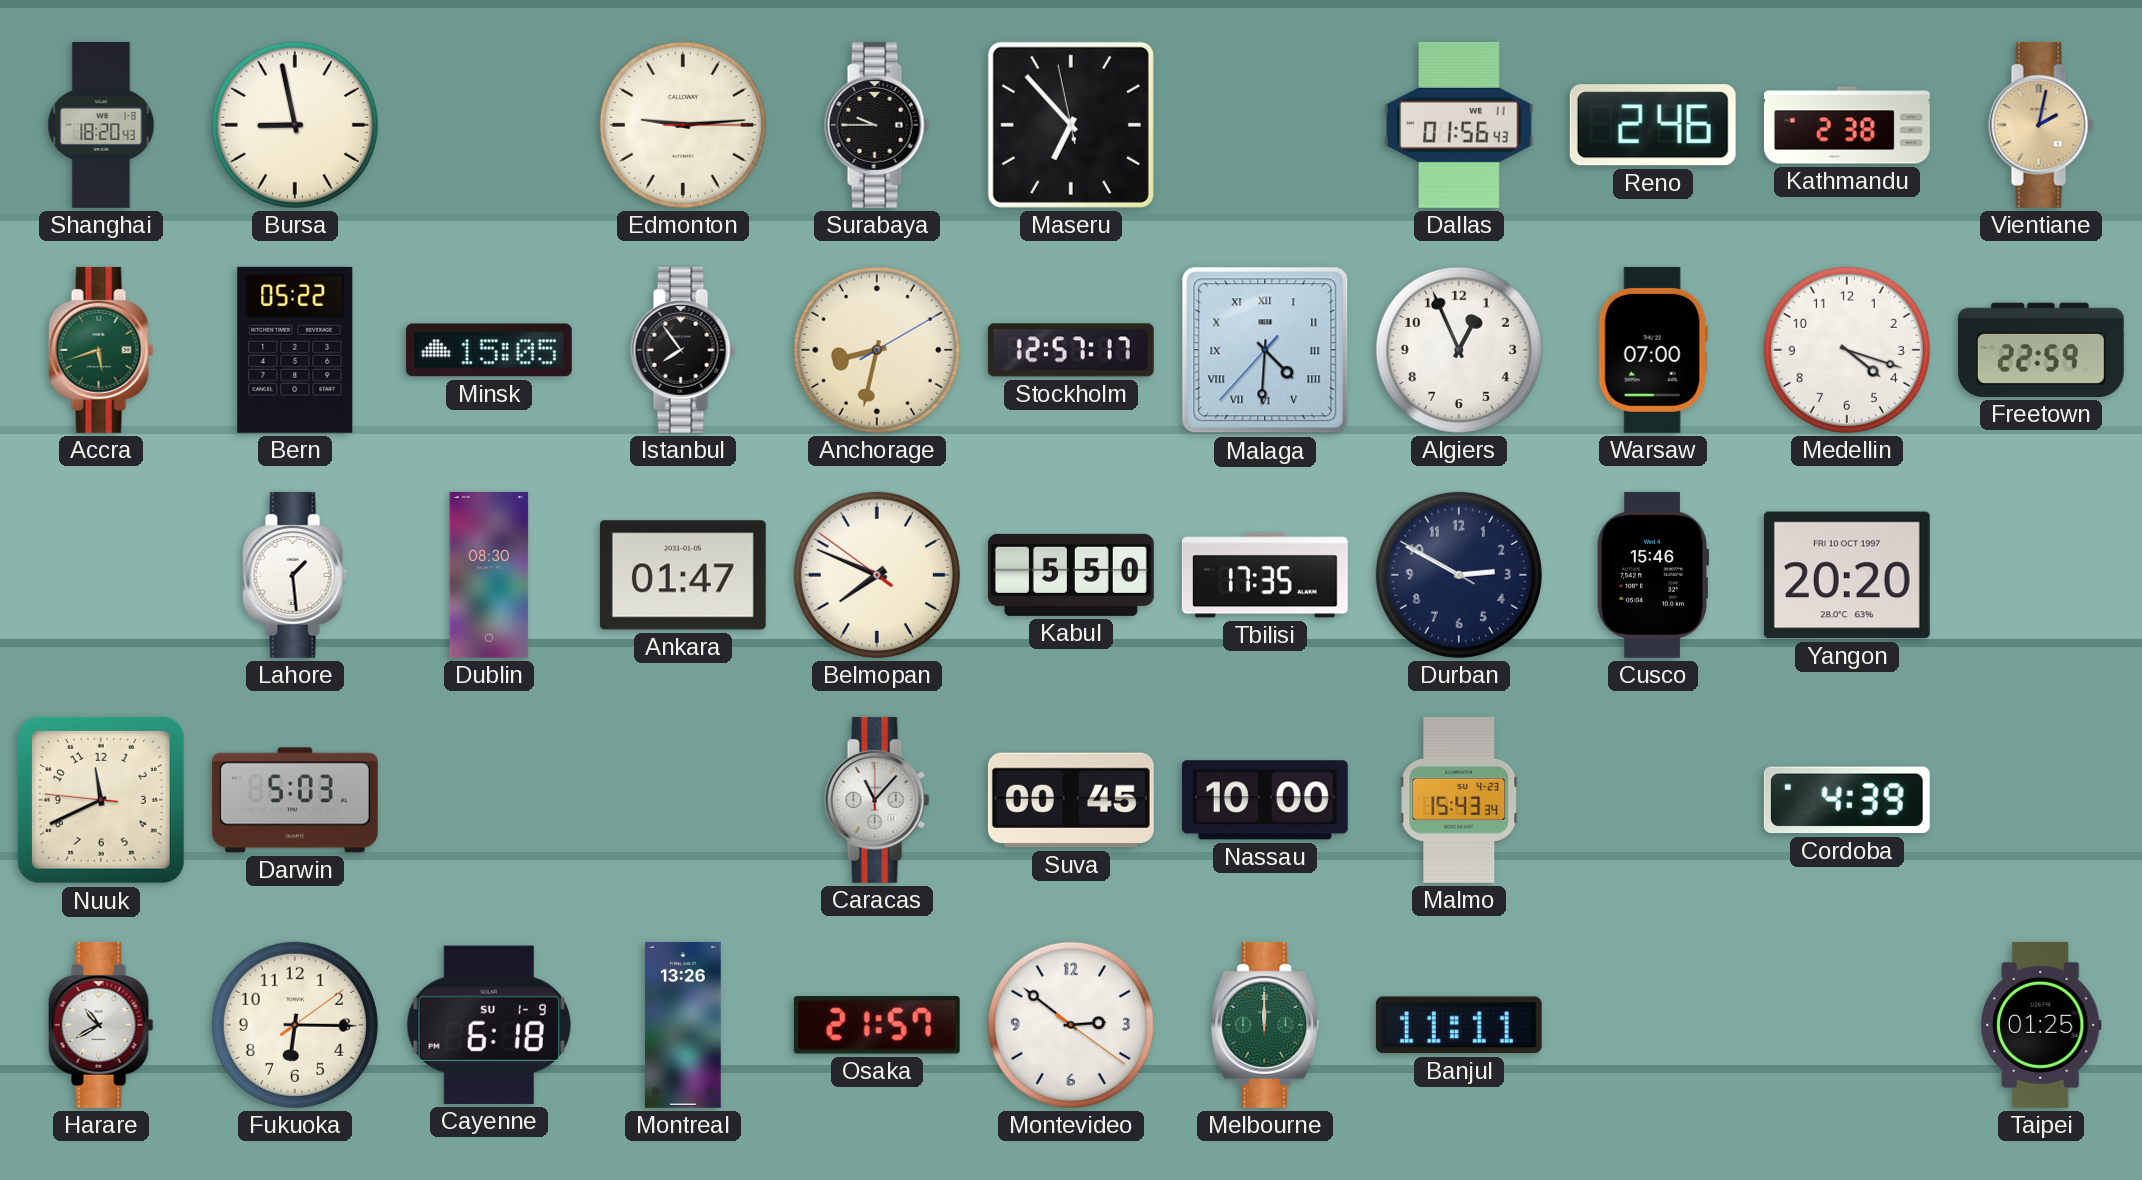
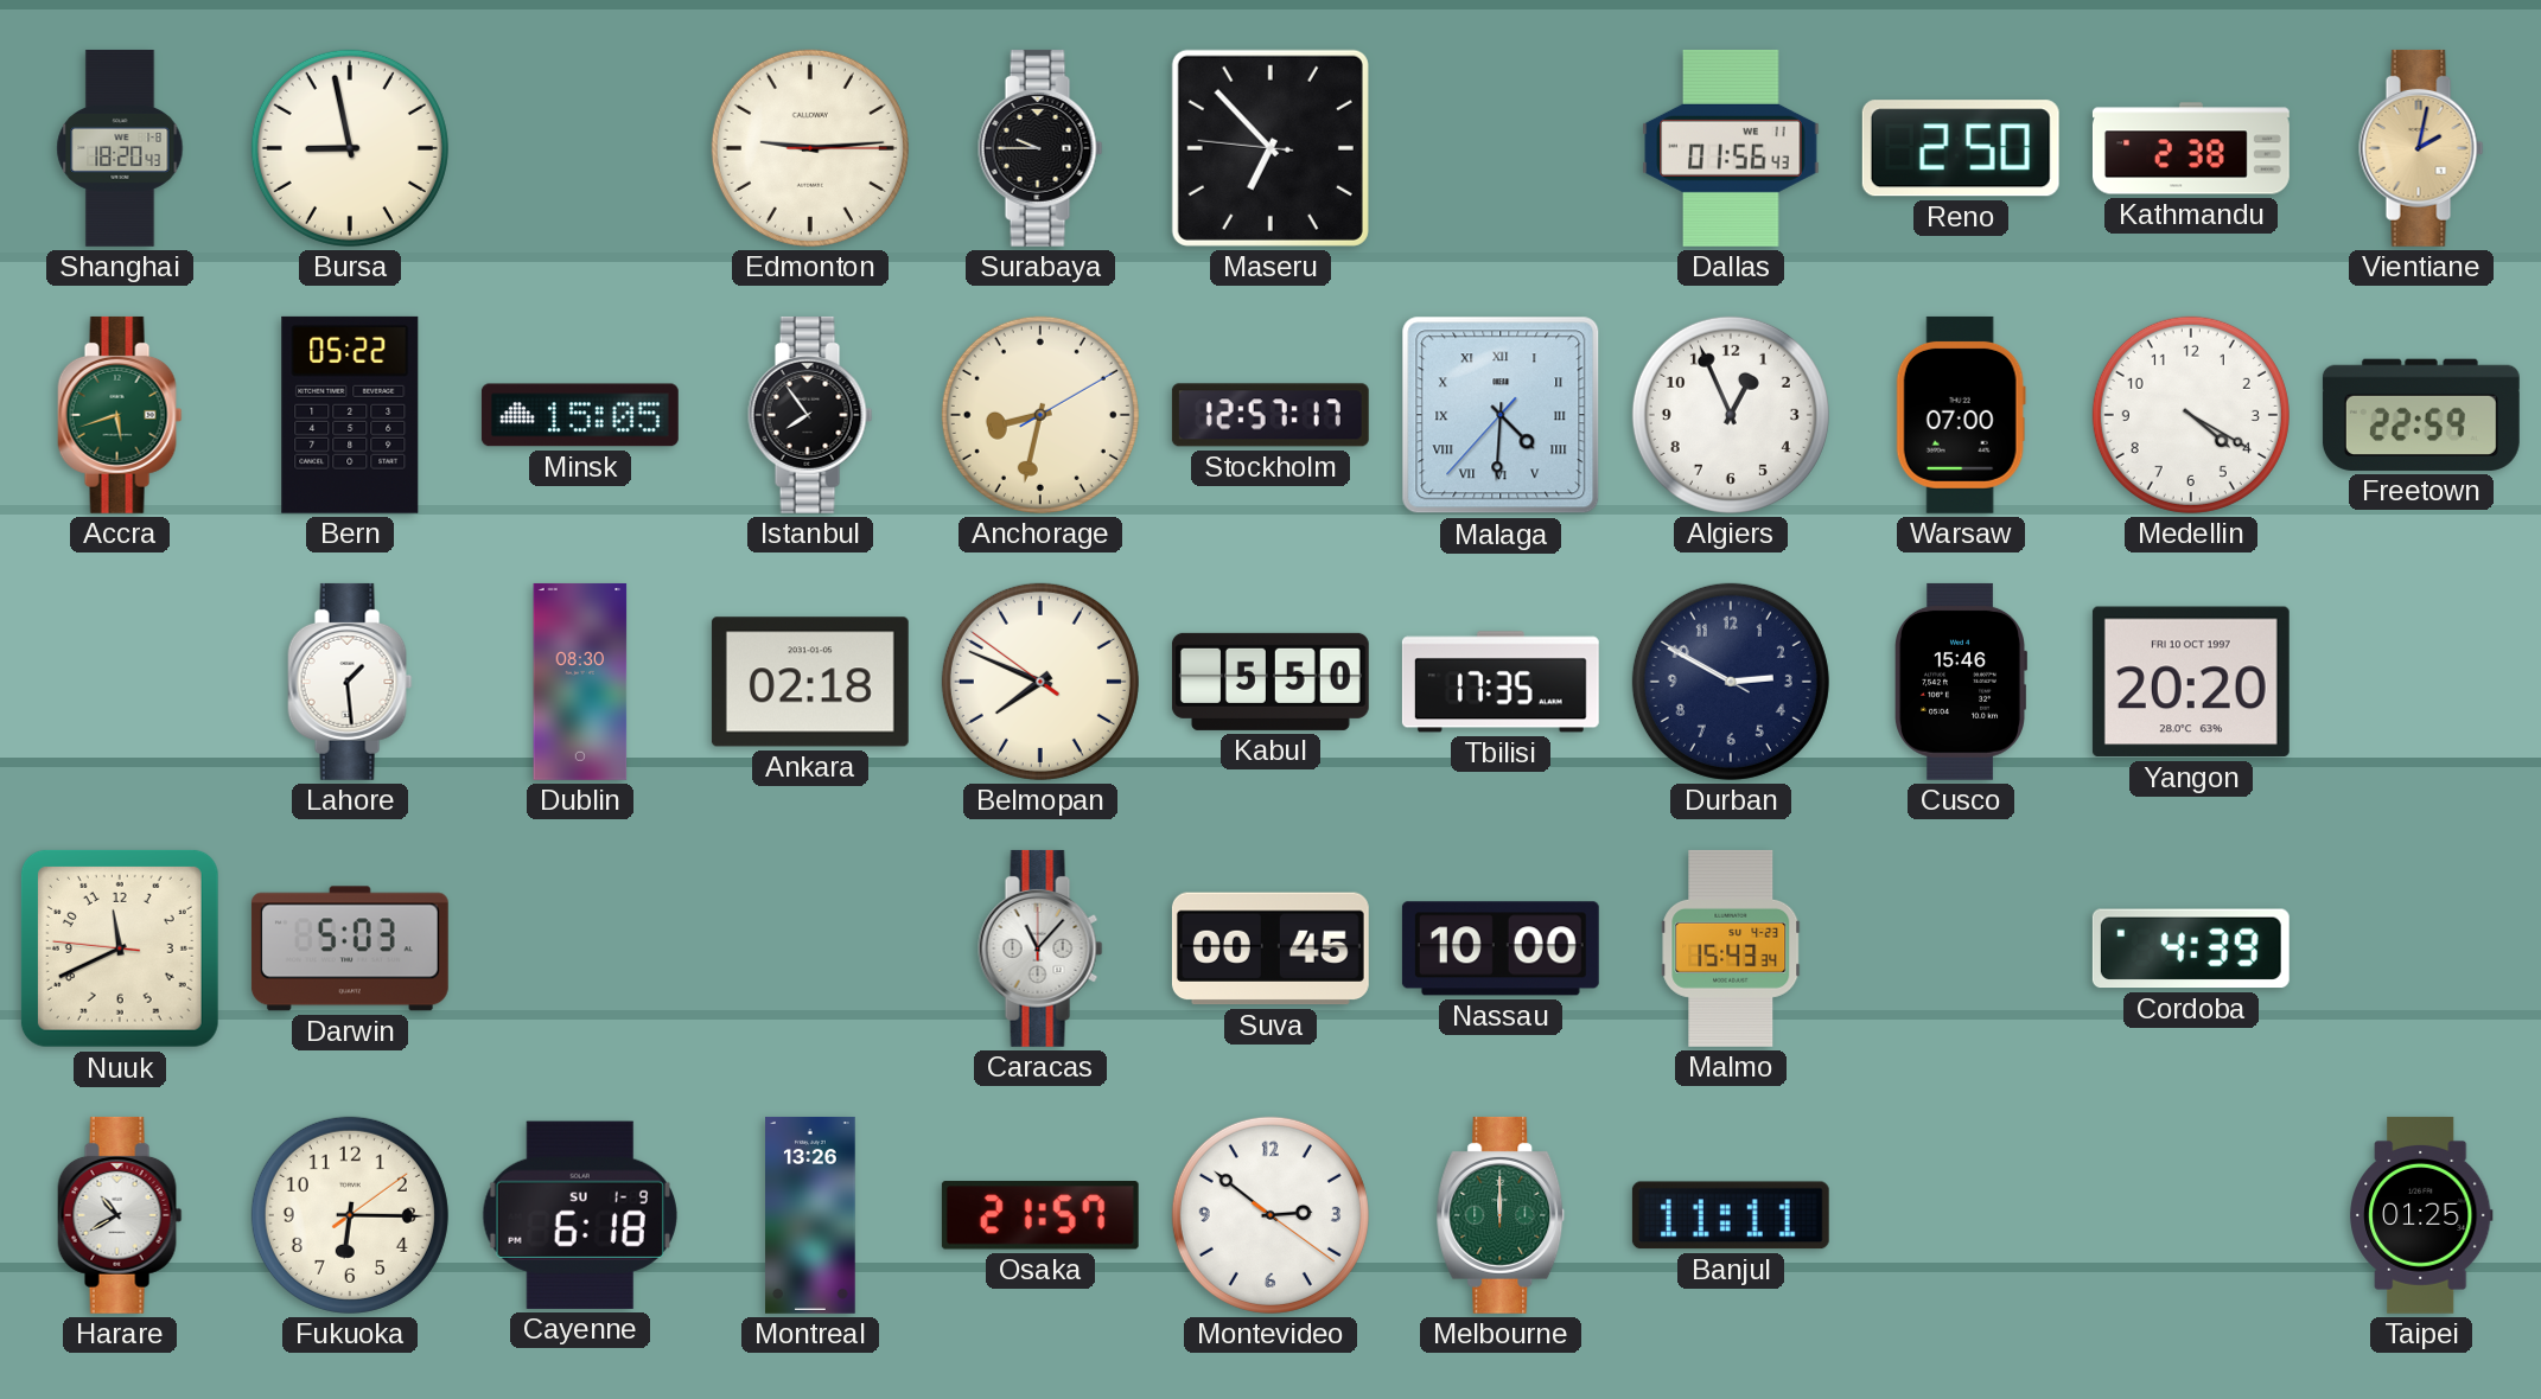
Maseru: 6:52:58 -> 6:52:46
Reno: 2:46 -> 2:50
Medellin: 4:18 -> 4:20
Ankara: 01:47 -> 02:18
